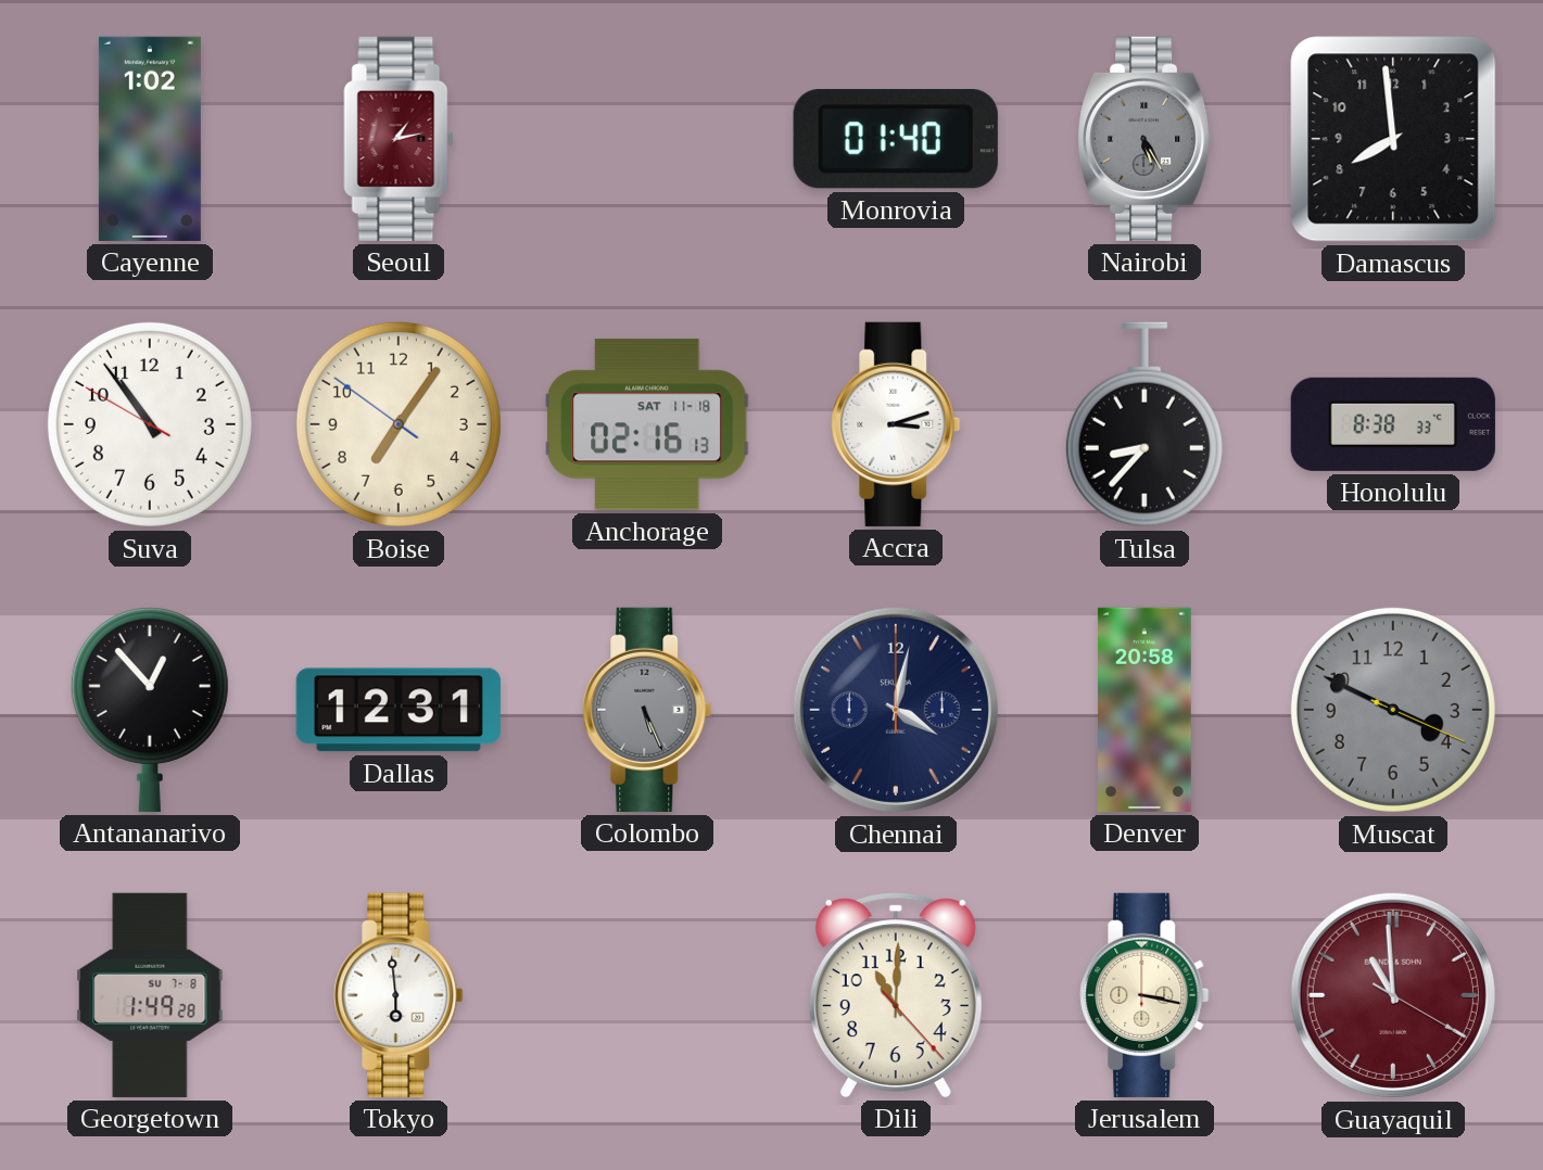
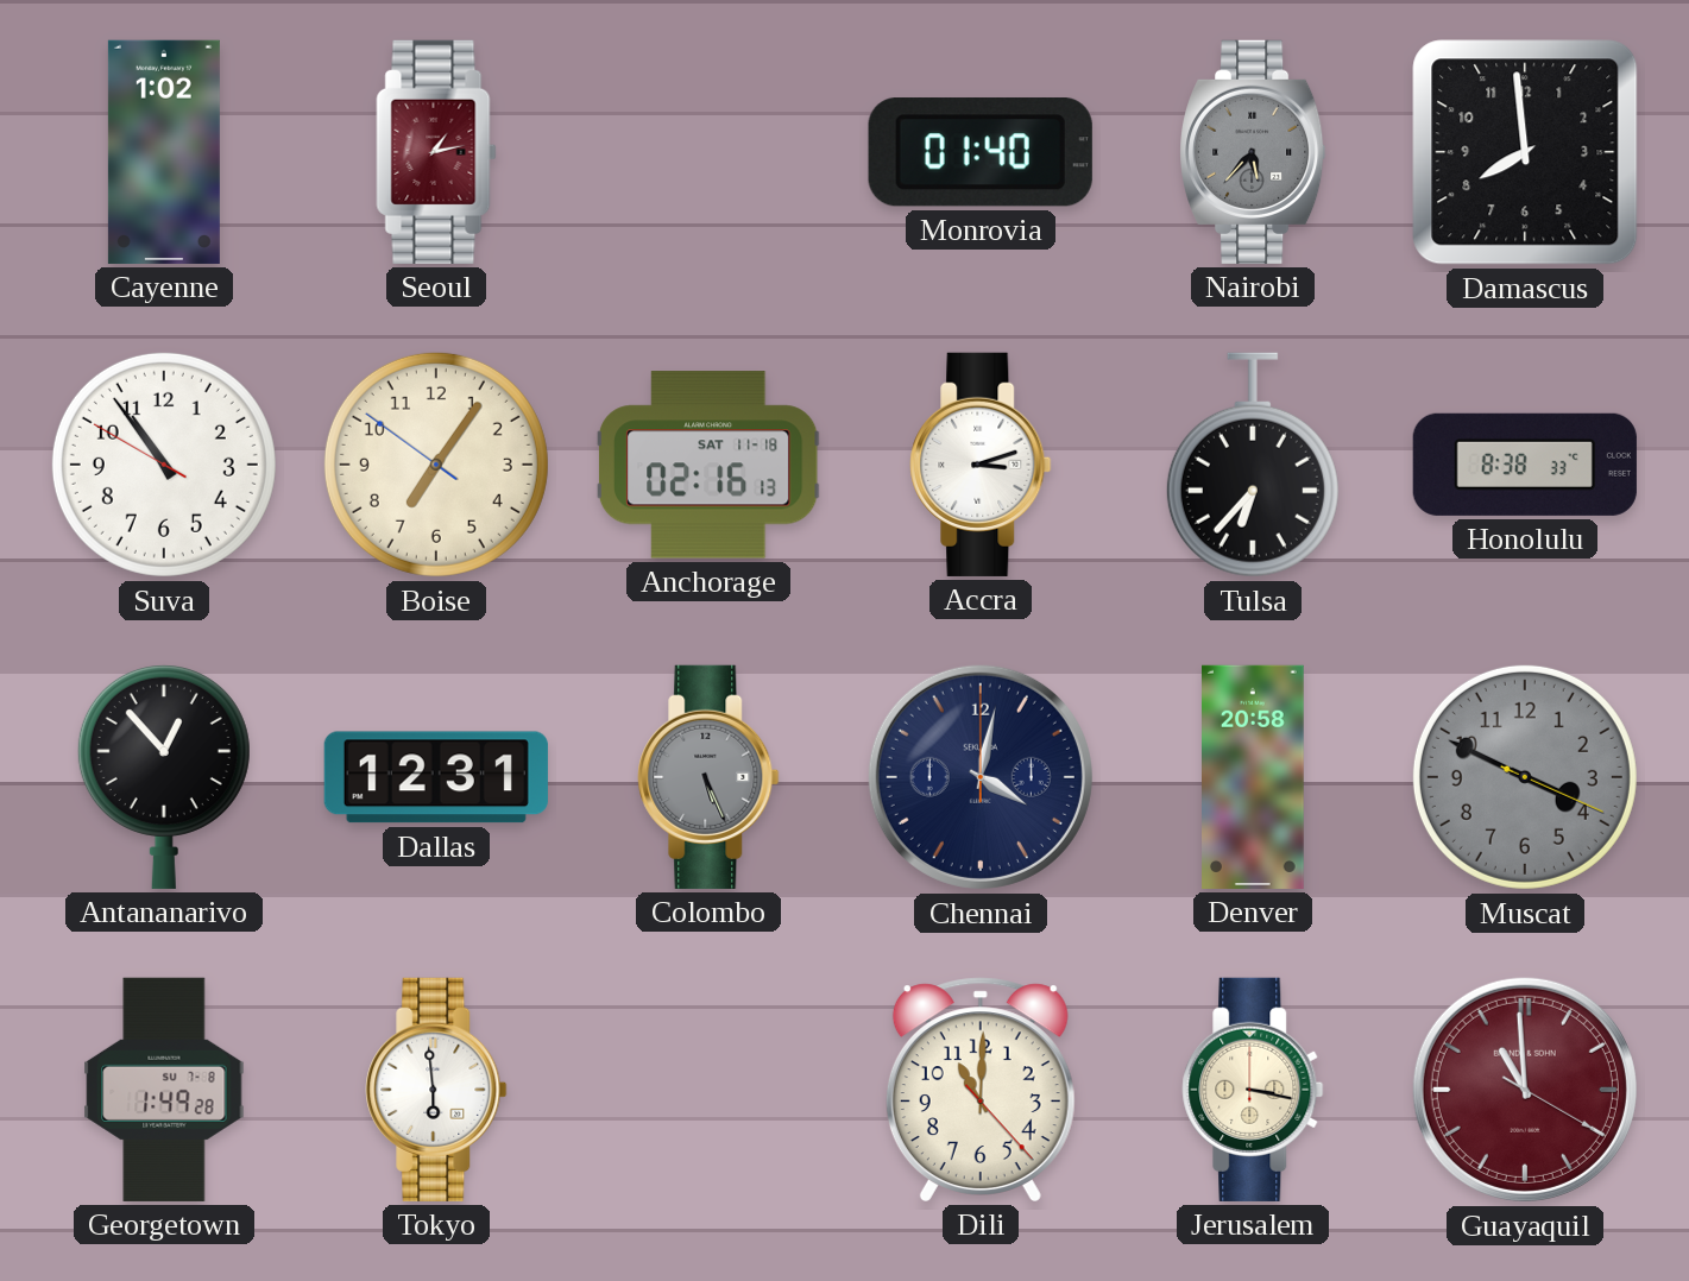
Nairobi: 5:25 -> 5:37
Tulsa: 8:37 -> 6:37
